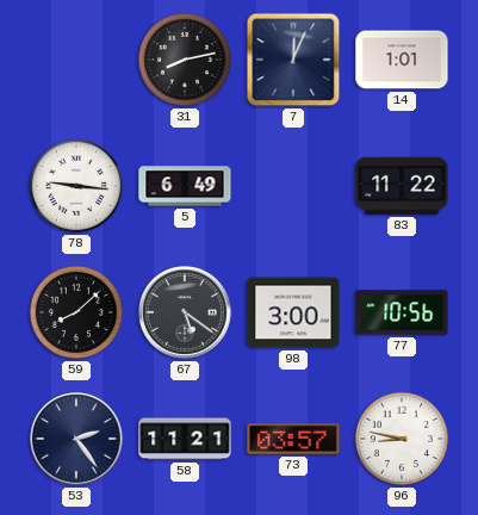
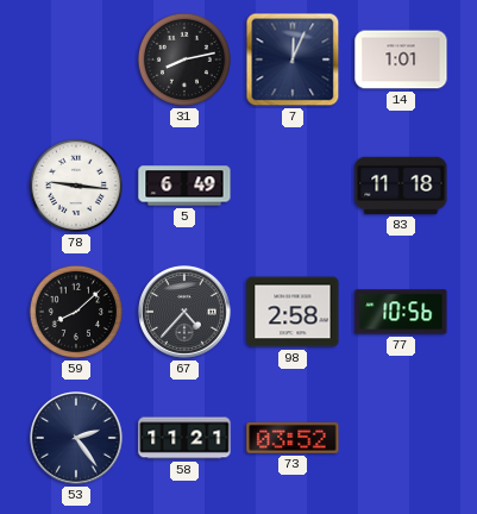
83: 11:22 -> 11:18
67: 5:21 -> 4:37
98: 3:00 -> 2:58
73: 03:57 -> 03:52
96: 8:47 -> none
